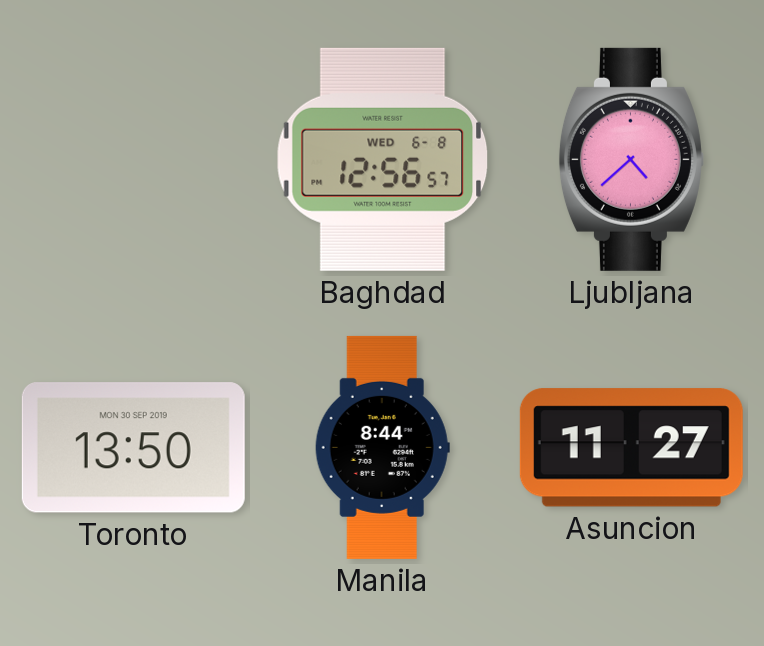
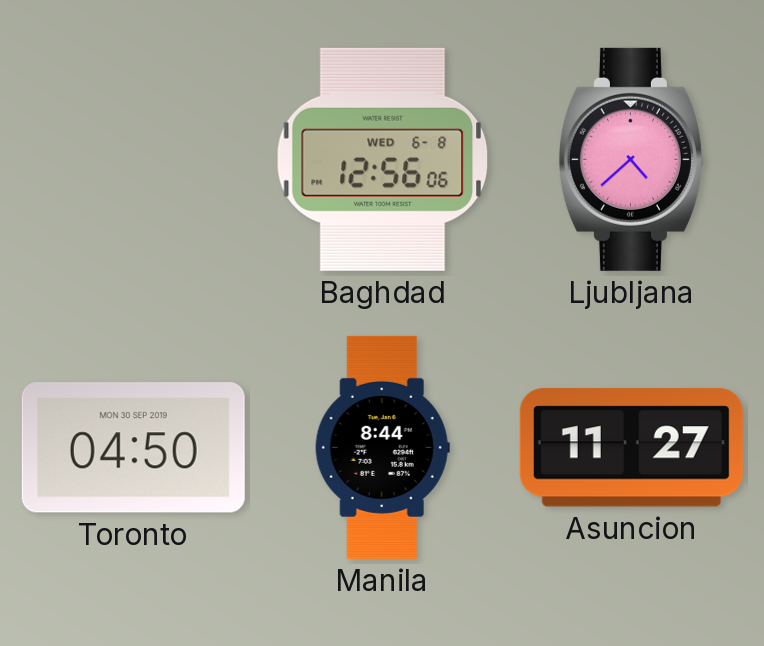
Baghdad: 12:56:57 -> 12:56:06
Toronto: 13:50 -> 04:50
